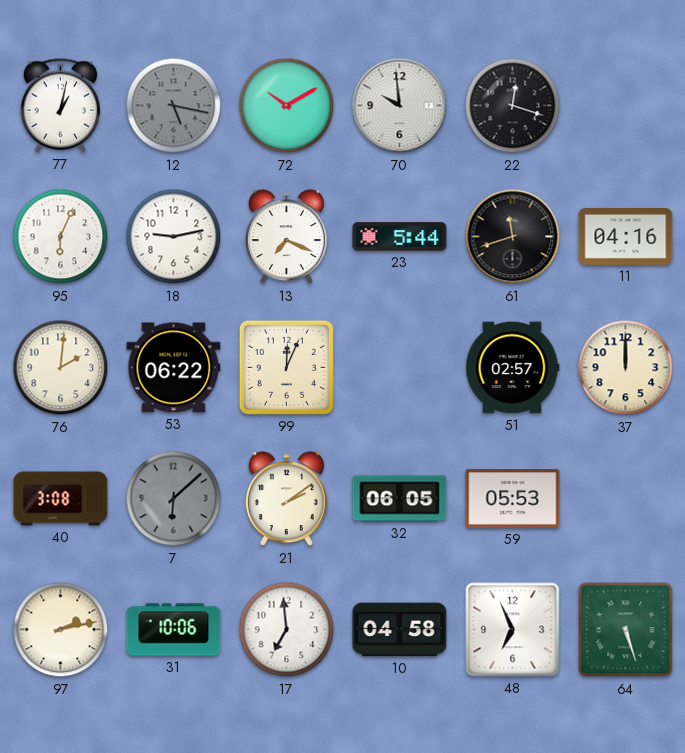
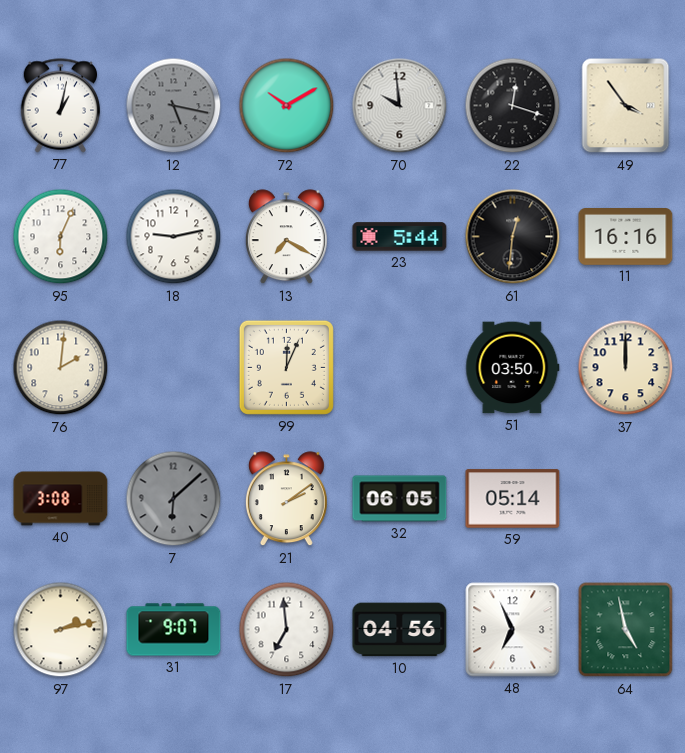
49: none -> 3:54
13: 7:19 -> 7:20
61: 11:42 -> 12:31
11: 04:16 -> 16:16
53: 06:22 -> none
51: 02:57 -> 03:50
59: 05:53 -> 05:14
31: 10:06 -> 9:07
10: 04:58 -> 04:56
64: 5:27 -> 4:58
